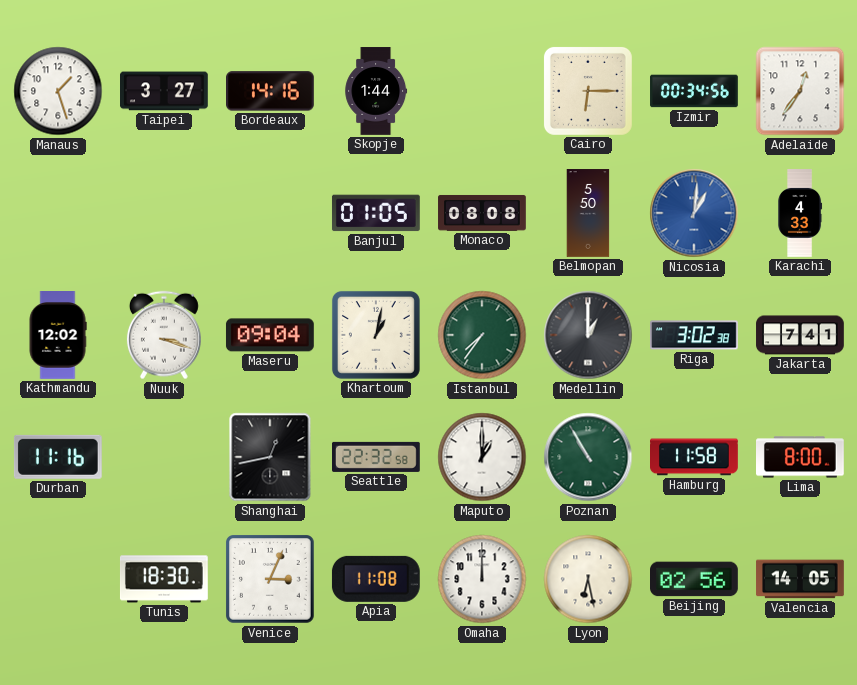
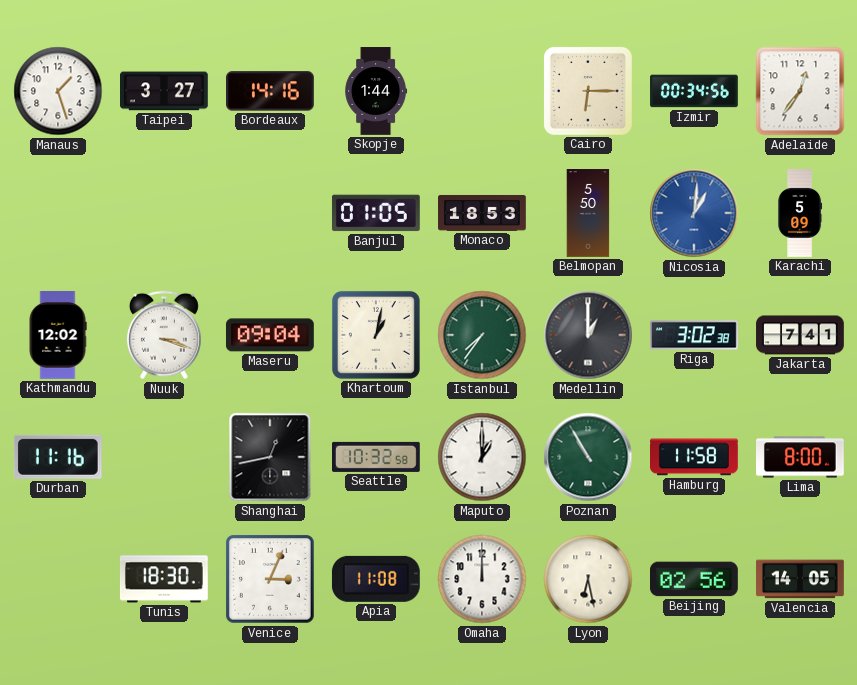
Monaco: 08:08 -> 18:53
Karachi: 4:33 -> 5:09
Seattle: 22:32 -> 10:32
